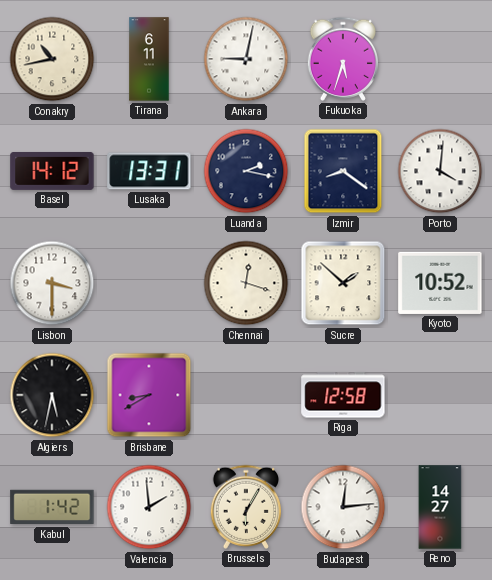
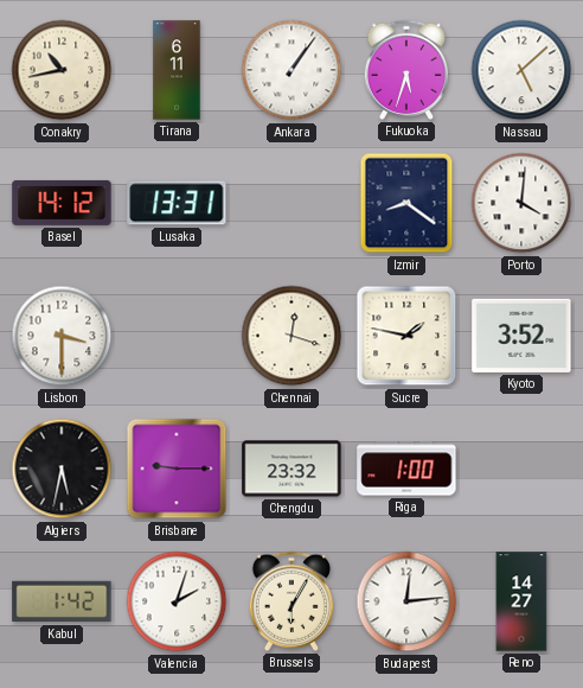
Ankara: 9:02 -> 1:06
Nassau: none -> 5:08
Luanda: 2:17 -> none
Sucre: 1:52 -> 1:47
Kyoto: 10:52 -> 3:52
Brisbane: 8:40 -> 9:15
Chengdu: none -> 23:32
Riga: 12:58 -> 1:00
Valencia: 1:59 -> 2:03
